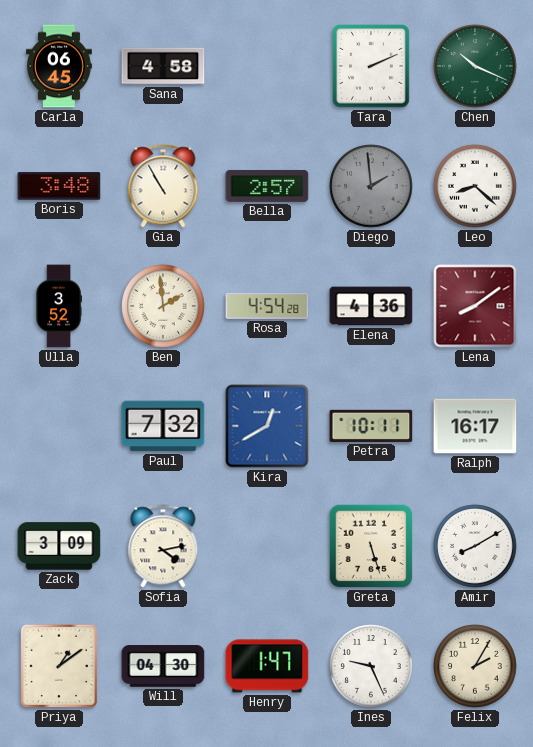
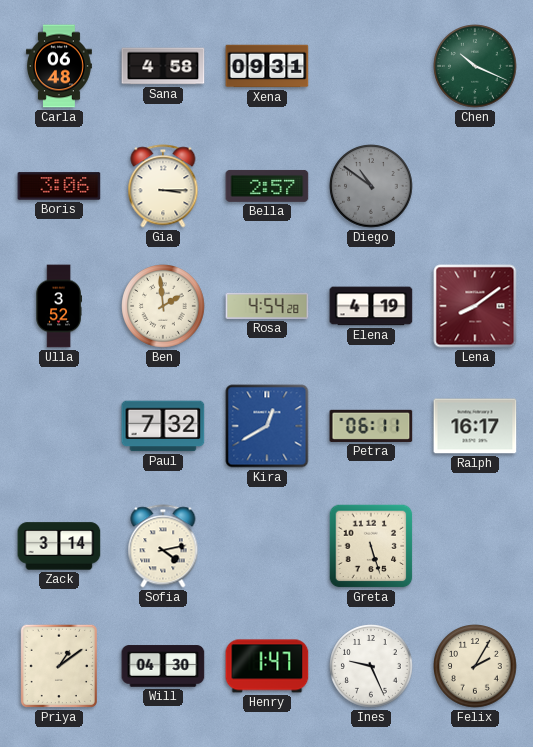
Carla: 06:45 -> 06:48
Xena: none -> 09:31
Tara: 2:11 -> none
Boris: 3:48 -> 3:06
Gia: 10:55 -> 3:15
Diego: 1:59 -> 10:51
Leo: 8:22 -> none
Elena: 4:36 -> 4:19
Petra: 10:11 -> 06:11
Zack: 3:09 -> 3:14
Amir: 8:10 -> none
